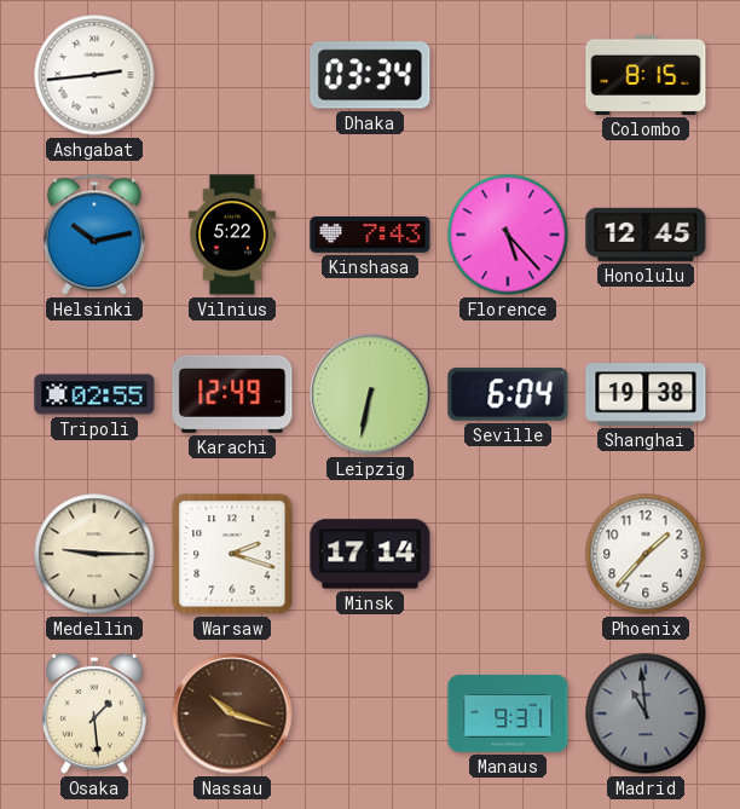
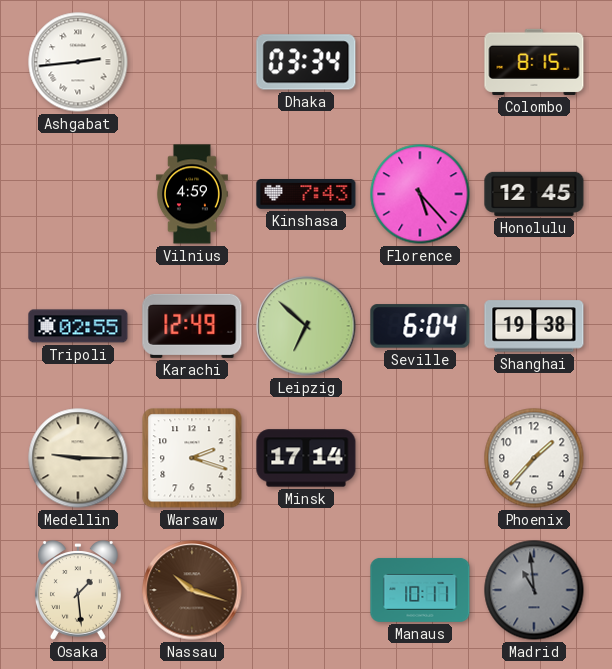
Helsinki: 10:13 -> none
Vilnius: 5:22 -> 4:59
Leipzig: 6:32 -> 6:52
Manaus: 9:31 -> 10:11
